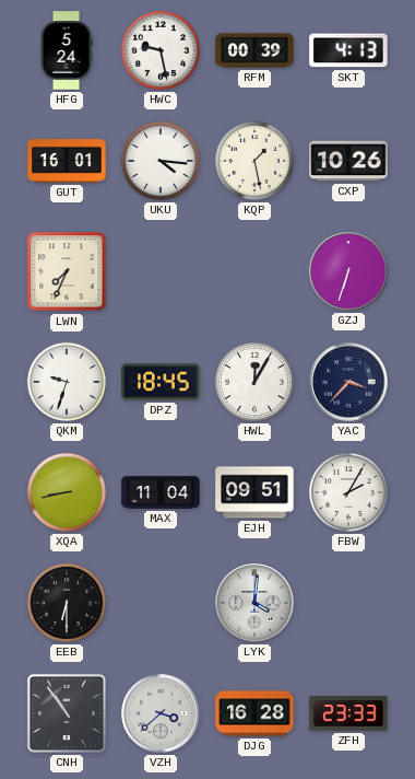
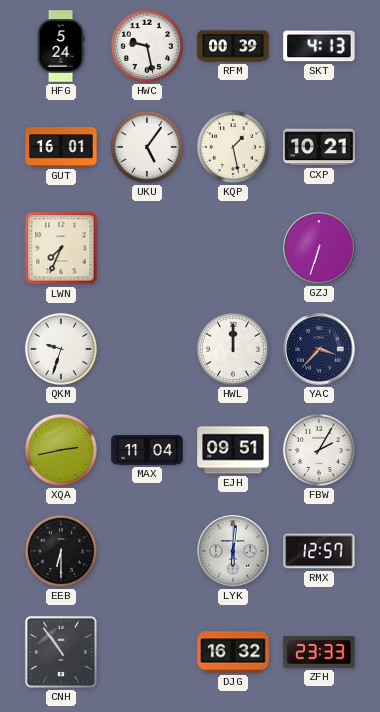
UKU: 4:16 -> 5:06
CXP: 10:26 -> 10:21
DPZ: 18:45 -> none
HWL: 12:05 -> 12:00
XQA: 8:43 -> 2:43
LYK: 4:01 -> 6:01
RMX: none -> 12:57
VZH: 3:38 -> none
DJG: 16:28 -> 16:32
